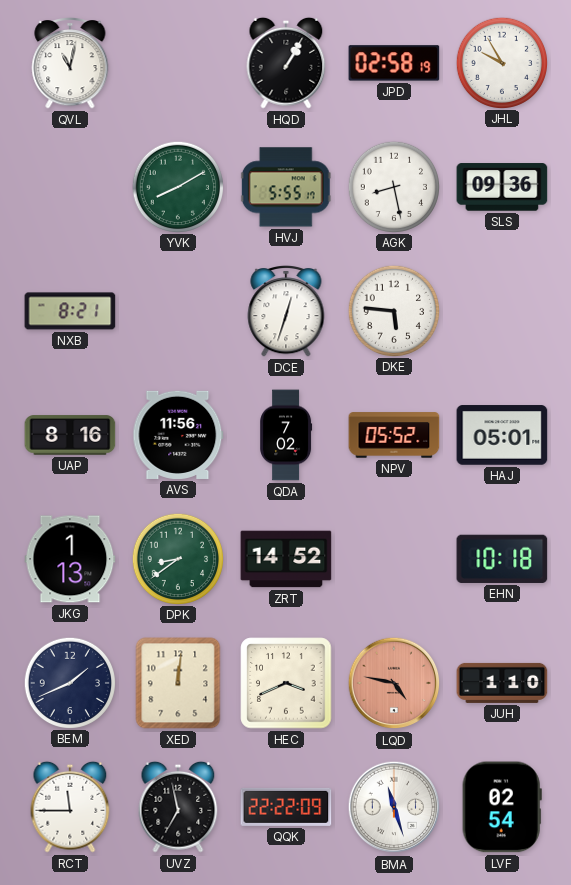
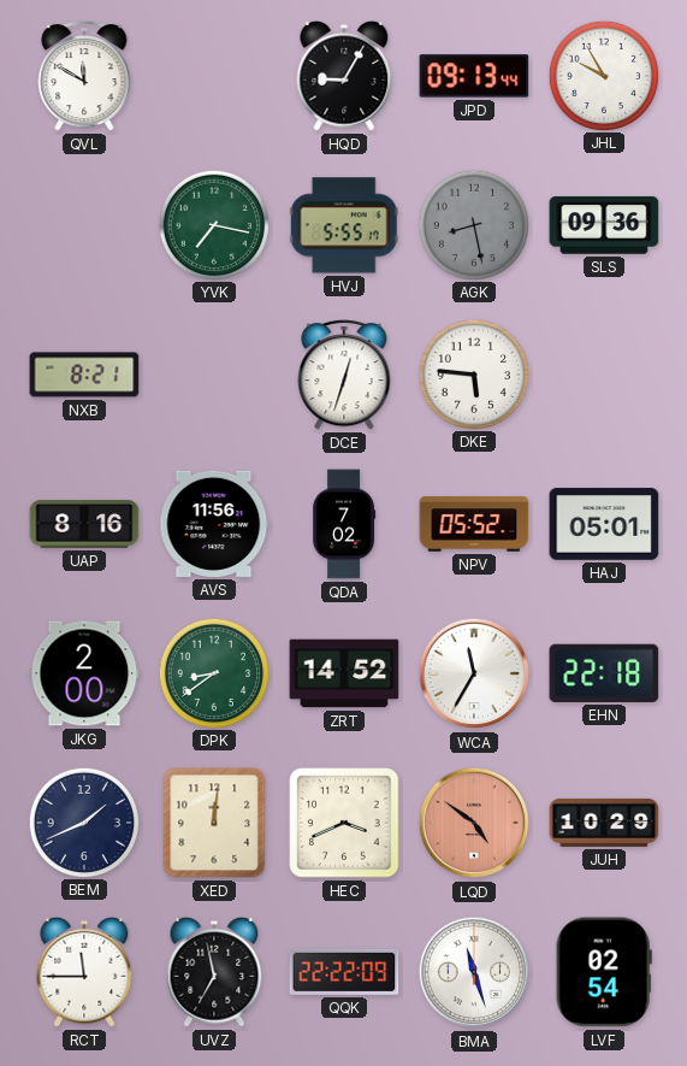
QVL: 11:02 -> 11:50
HQD: 1:05 -> 9:05
JPD: 02:58 -> 09:13
YVK: 8:10 -> 7:17
AGK dial: white -> grey
JKG: 1:13 -> 2:00
WCA: none -> 11:35
EHN: 10:18 -> 22:18
LQD: 4:47 -> 4:51
JUH: 1:10 -> 10:29
